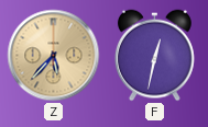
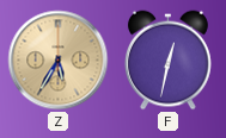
Z: 5:37 -> 5:35
